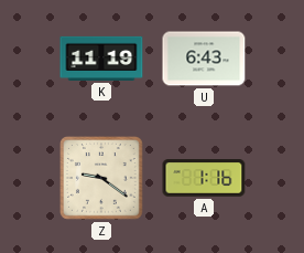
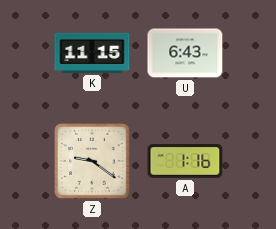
K: 11:19 -> 11:15
